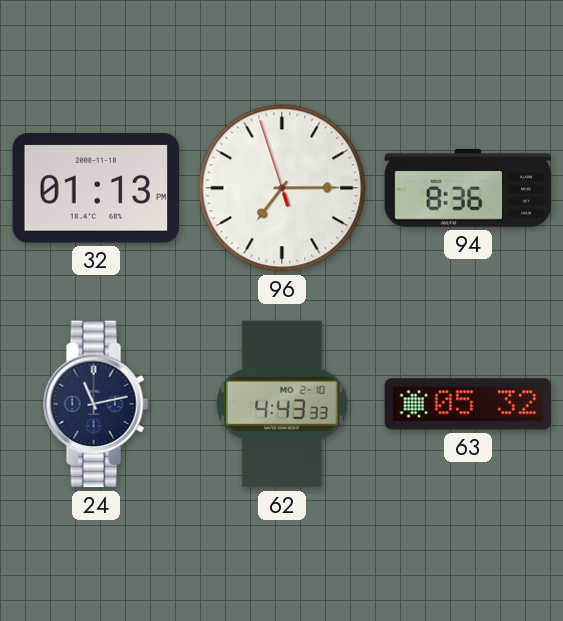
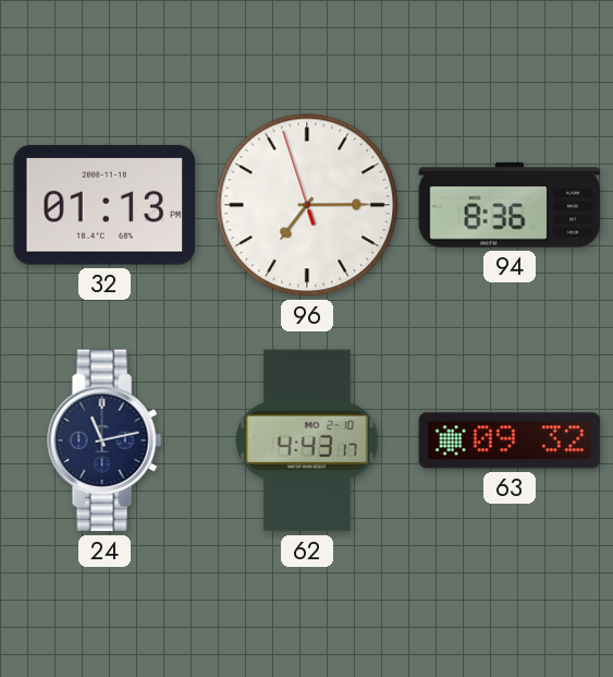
62: 4:43:33 -> 4:43:17
63: 05:32 -> 09:32
